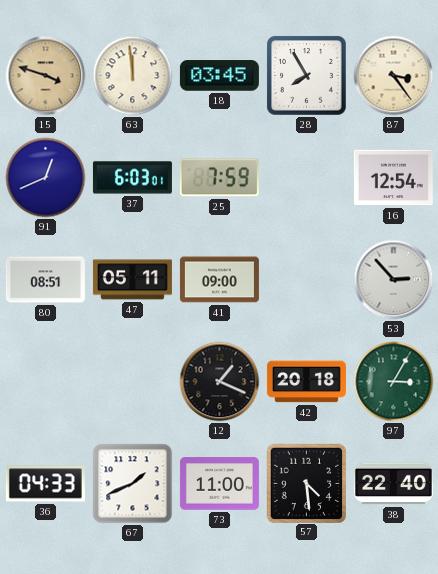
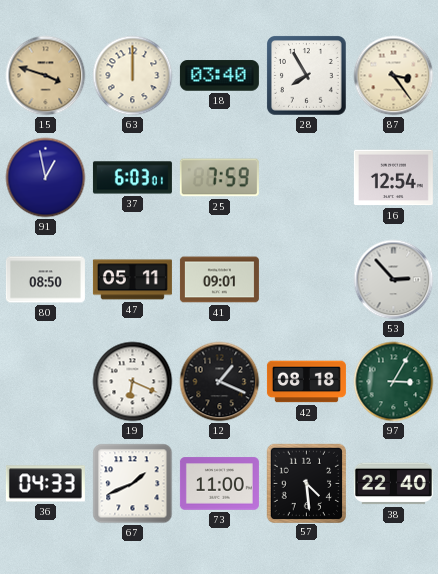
63: 11:59 -> 12:00
18: 03:45 -> 03:40
91: 12:41 -> 12:58
80: 08:51 -> 08:50
41: 09:00 -> 09:01
19: none -> 6:19
42: 20:18 -> 08:18
